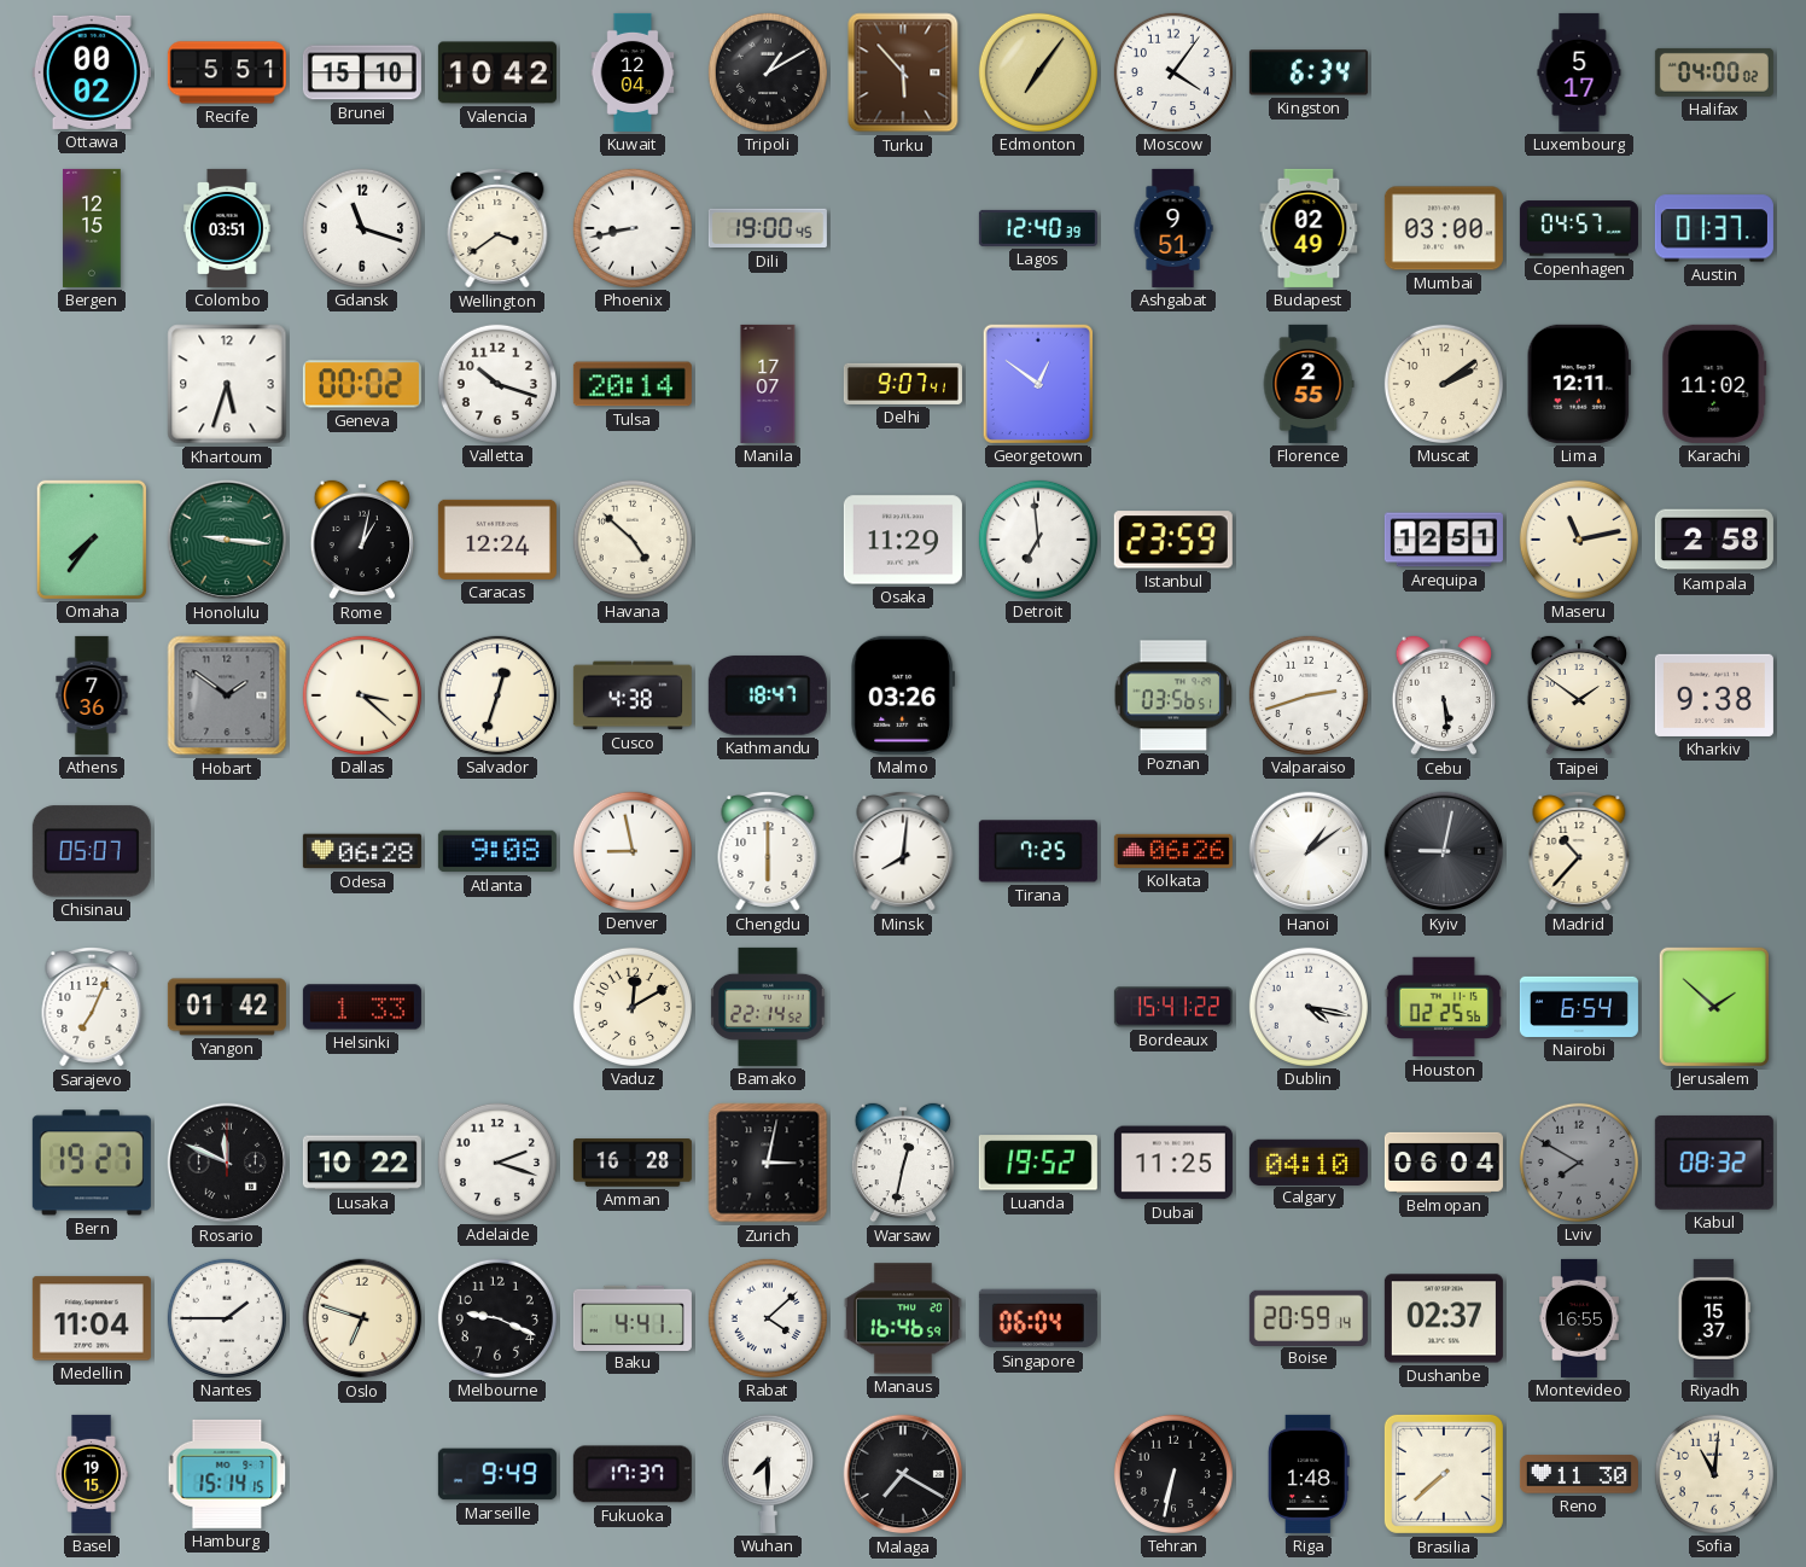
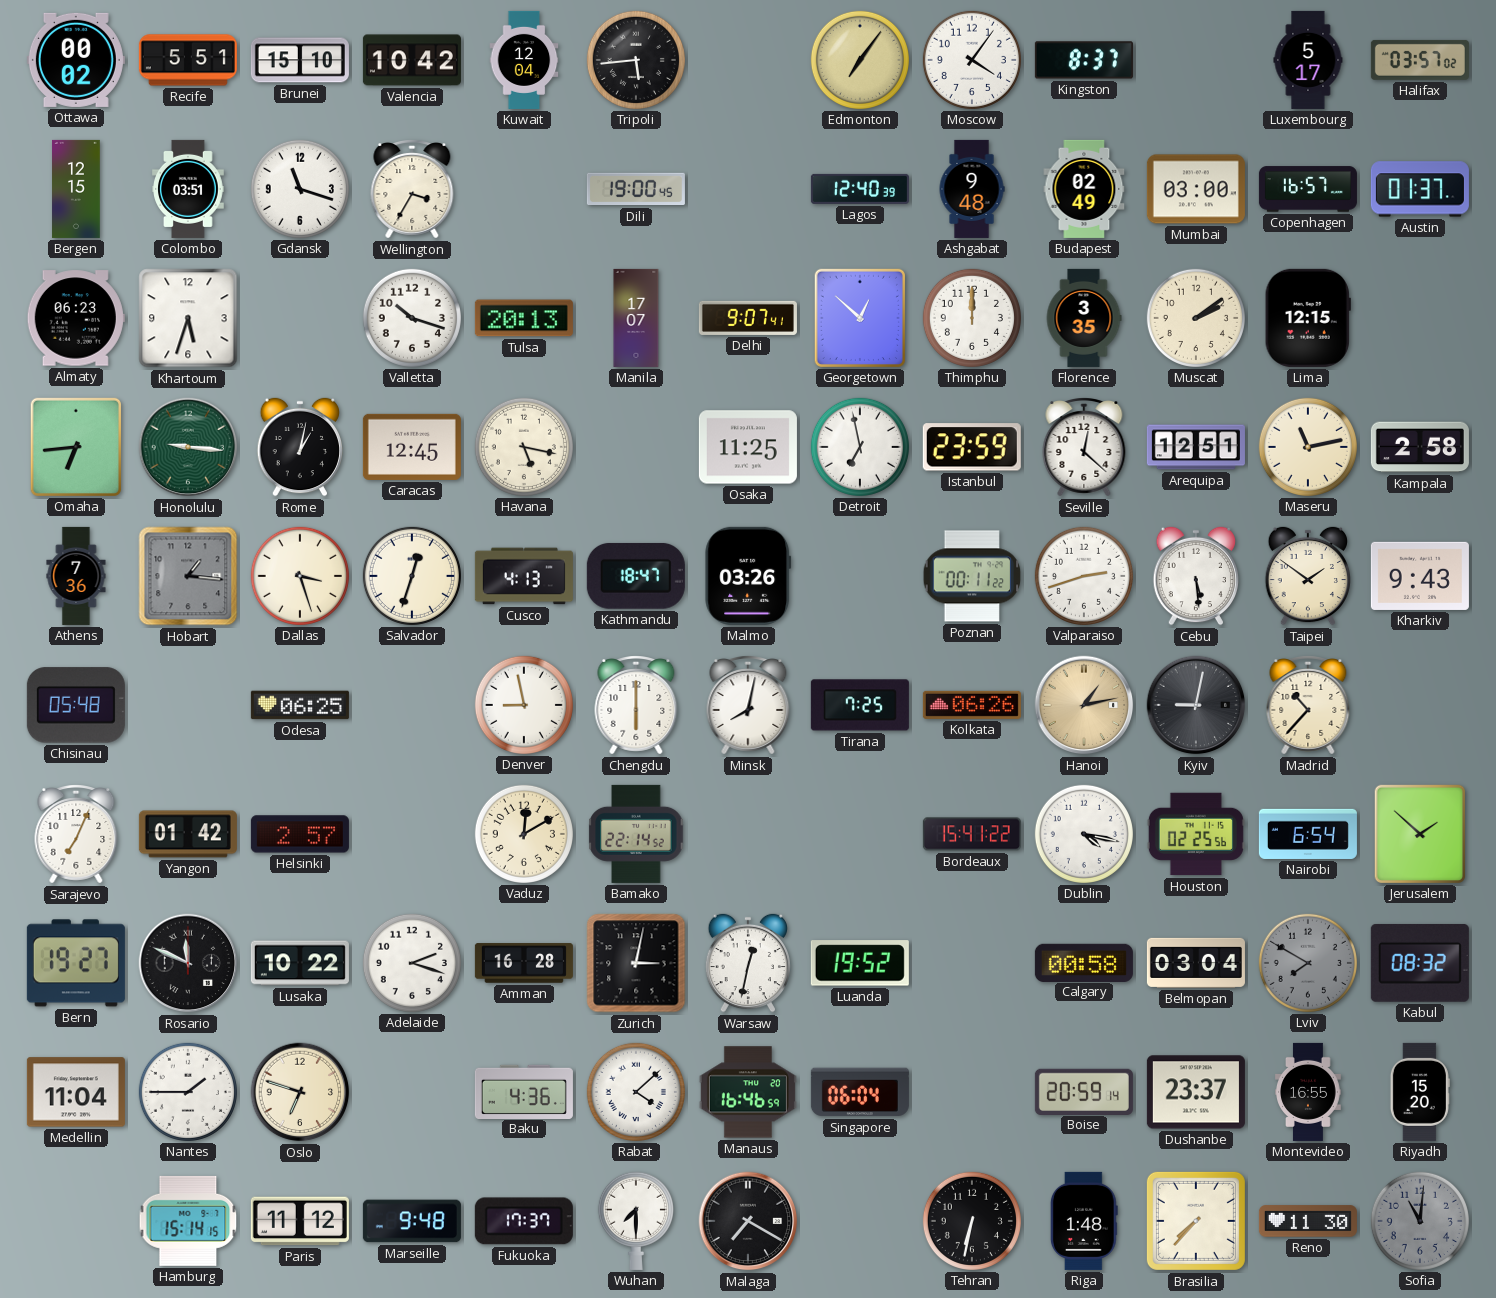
Tripoli: 1:10 -> 5:44
Turku: 5:53 -> none
Kingston: 6:34 -> 8:37
Halifax: 04:00 -> 03:57
Wellington: 3:39 -> 3:35
Phoenix: 8:43 -> none
Ashgabat: 9:51 -> 9:48
Copenhagen: 04:57 -> 16:57
Almaty: none -> 06:23
Geneva: 00:02 -> none
Tulsa: 20:14 -> 20:13
Georgetown: 12:51 -> 12:52
Thimphu: none -> 12:00
Florence: 2:55 -> 3:35
Lima: 12:11 -> 12:15
Karachi: 11:02 -> none
Omaha: 7:36 -> 6:44
Caracas: 12:24 -> 12:45
Havana: 4:52 -> 5:17
Osaka: 11:29 -> 11:25
Detroit: 6:59 -> 6:58
Seville: none -> 12:22
Hobart: 1:51 -> 1:16
Dallas: 3:22 -> 3:27
Cusco: 4:38 -> 4:13
Poznan: 03:56 -> 00:11
Kharkiv: 9:38 -> 9:43
Chisinau: 05:07 -> 05:48
Odesa: 06:28 -> 06:25
Atlanta: 9:08 -> none
Minsk: 8:01 -> 8:02
Hanoi: 1:09 -> 1:13
Hanoi dial: white -> champagne
Helsinki: 1:33 -> 2:57
Dubai: 11:25 -> none
Calgary: 04:10 -> 00:58
Belmopan: 06:04 -> 03:04
Melbourne: 9:19 -> none
Baku: 4:41 -> 4:36
Dushanbe: 02:37 -> 23:37
Riyadh: 15:37 -> 15:20
Basel: 19:15 -> none
Paris: none -> 11:12
Marseille: 9:49 -> 9:48
Brasilia: 7:38 -> 7:37
Sofia dial: cream -> grey
